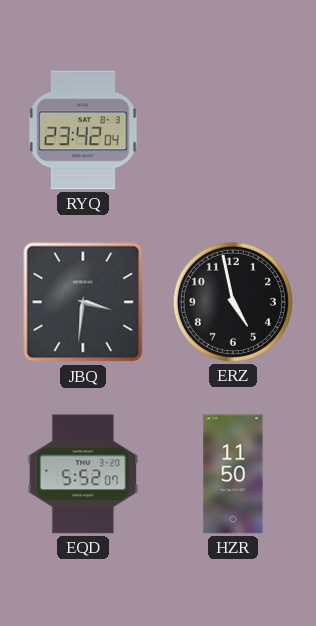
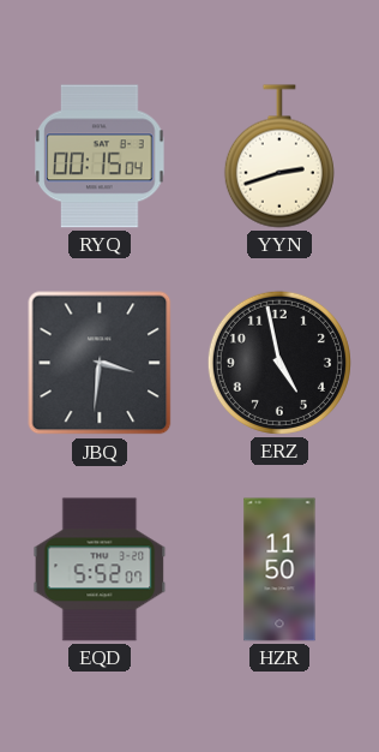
RYQ: 23:42 -> 00:15
YYN: none -> 2:42
